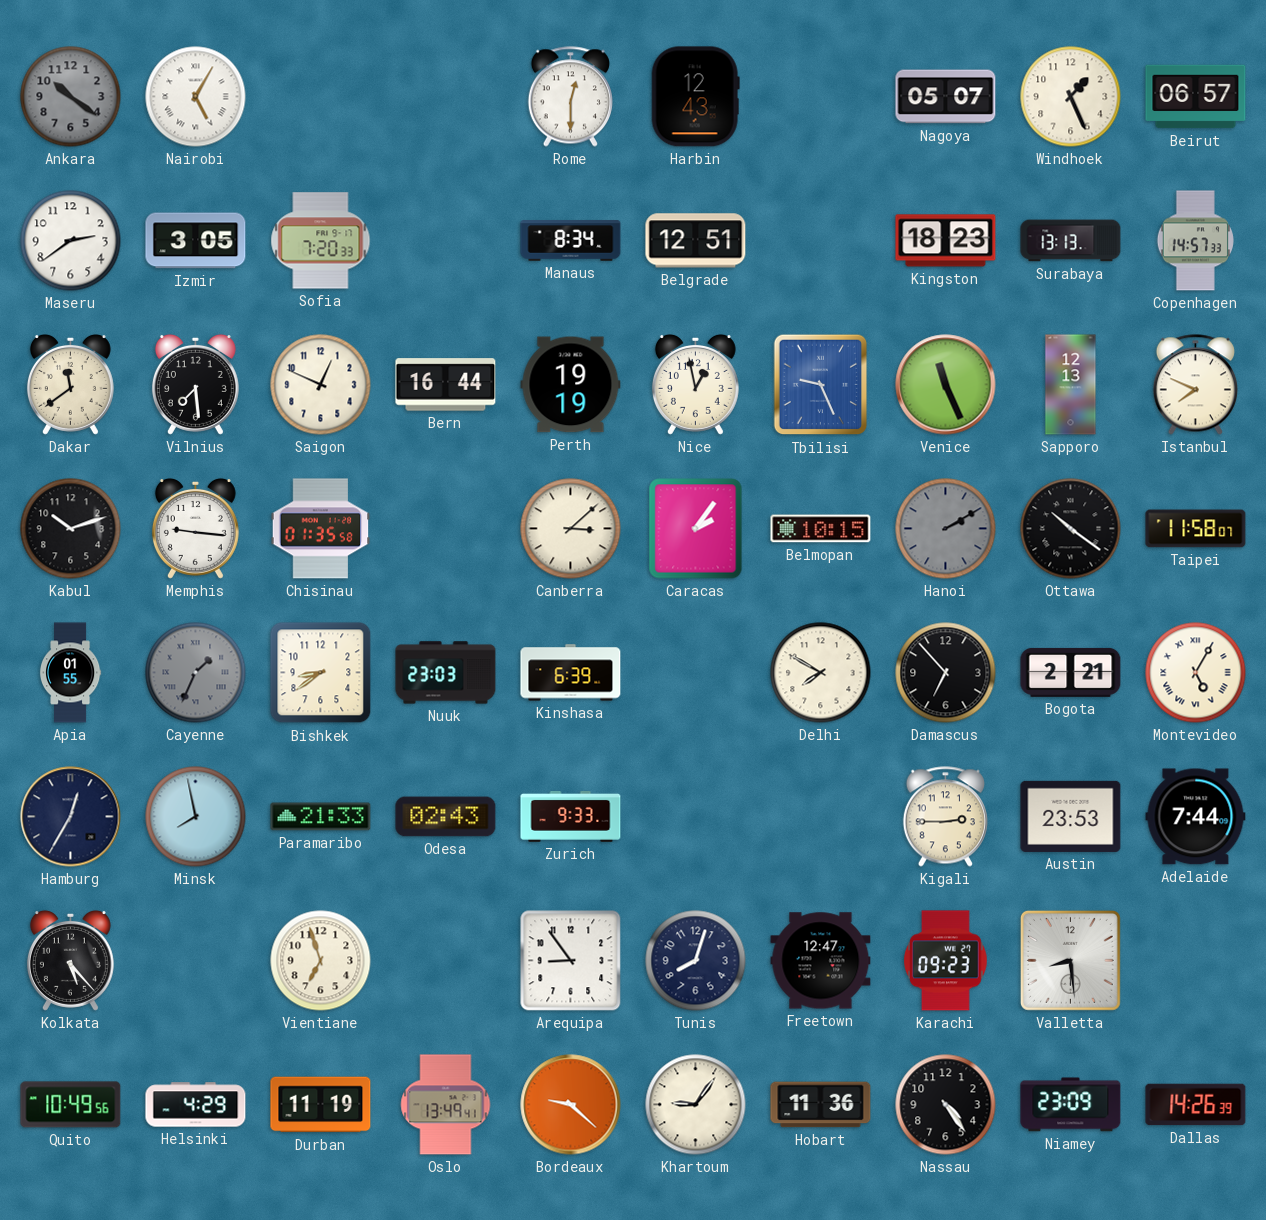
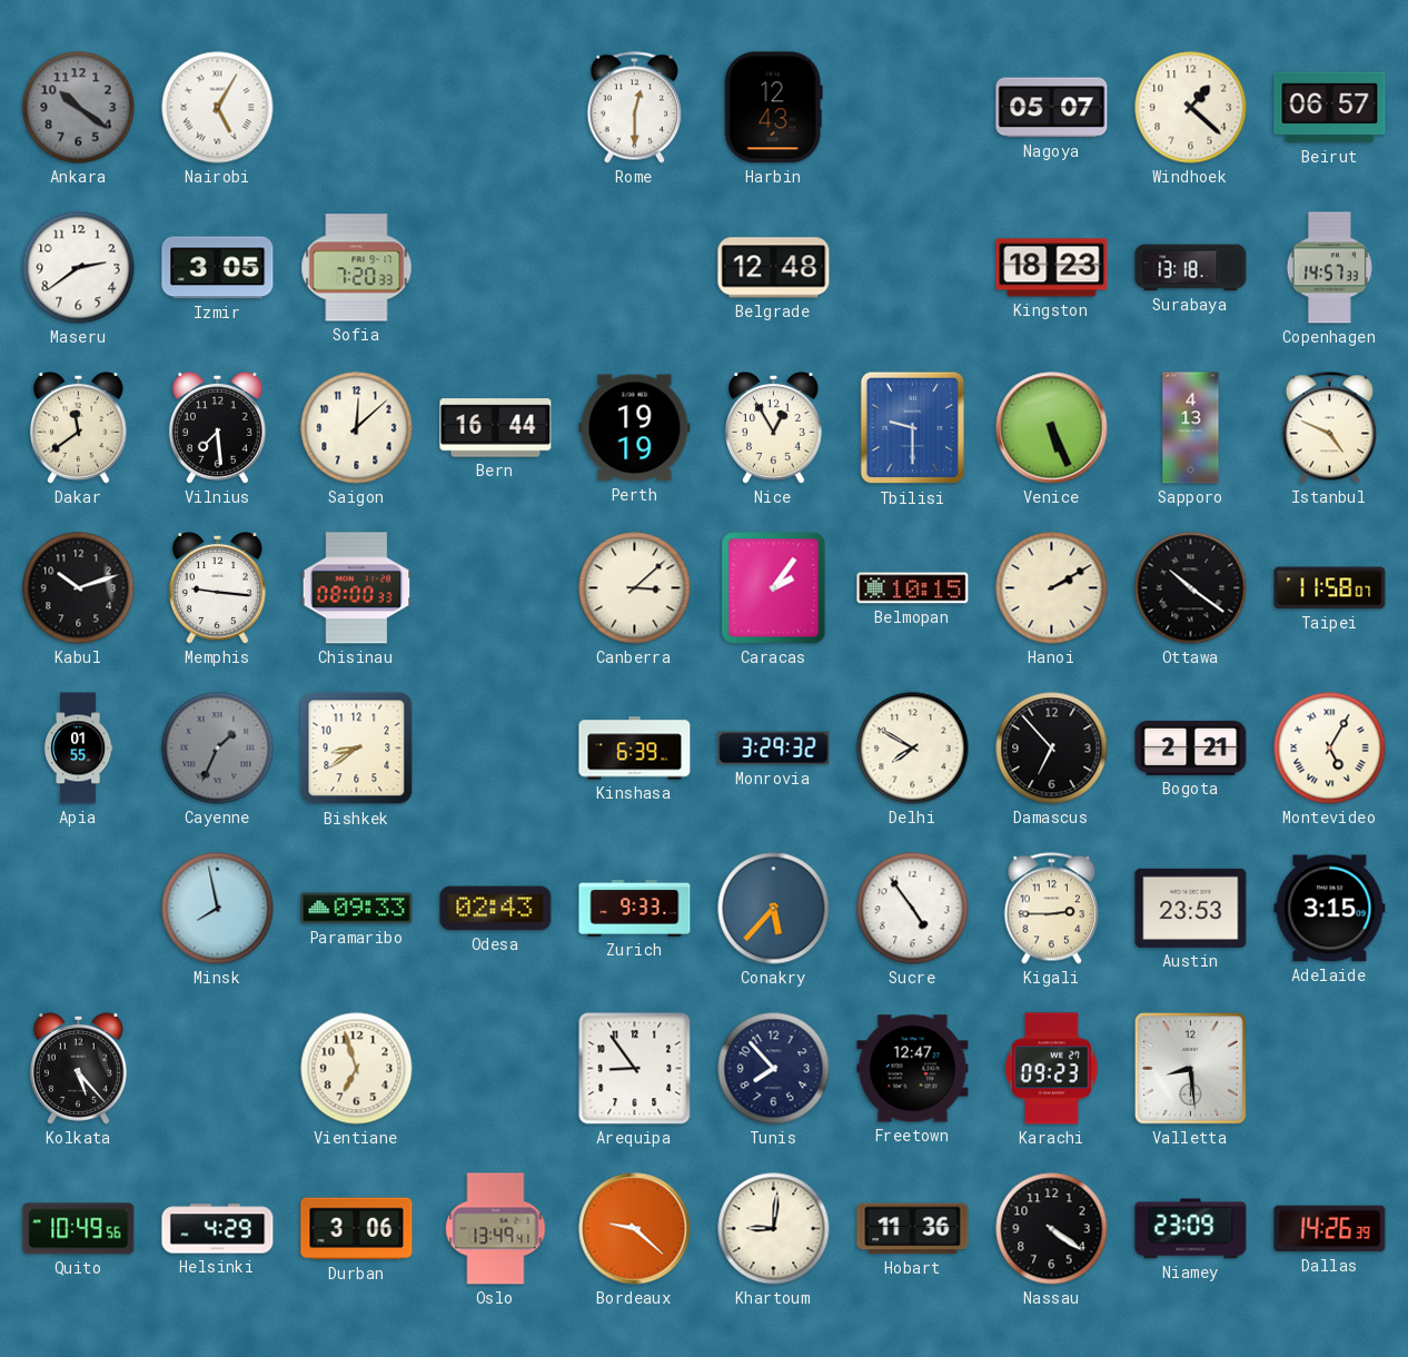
Windhoek: 1:26 -> 1:22
Manaus: 8:34 -> none
Belgrade: 12:51 -> 12:48
Surabaya: 13:13 -> 13:18
Saigon: 12:49 -> 12:08
Nice: 12:58 -> 12:55
Tbilisi: 9:26 -> 9:30
Venice: 11:26 -> 5:26
Sapporo: 12:13 -> 4:13
Istanbul: 7:49 -> 4:49
Chisinau: 01:35 -> 08:00
Hanoi dial: grey -> cream
Nuuk: 23:03 -> none
Monrovia: none -> 3:29
Hamburg: 12:35 -> none
Paramaribo: 21:33 -> 09:33
Conakry: none -> 5:37
Sucre: none -> 4:54
Adelaide: 7:44 -> 3:15
Tunis: 8:03 -> 7:53
Durban: 11:19 -> 3:06
Khartoum: 9:06 -> 9:01
Nassau: 4:24 -> 4:21
